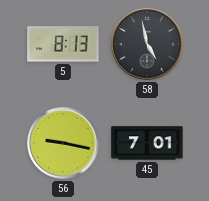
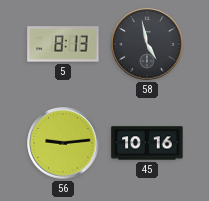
56: 9:17 -> 9:14
45: 7:01 -> 10:16
